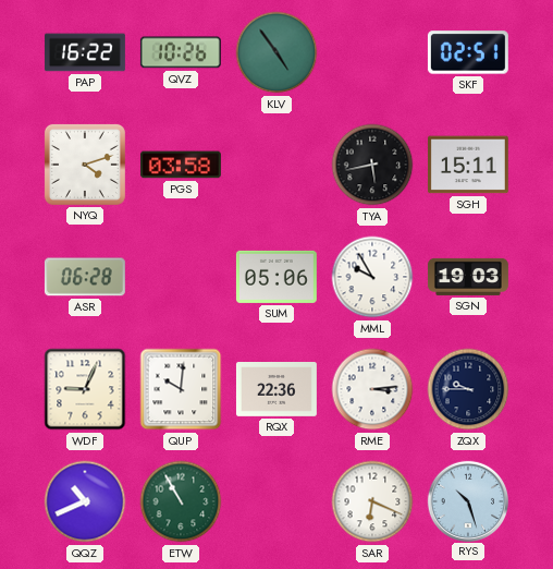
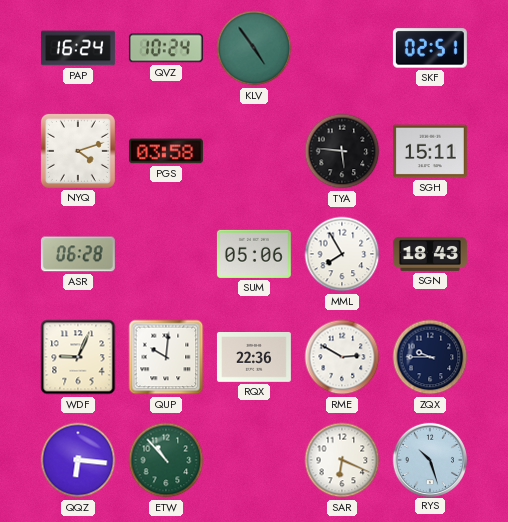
PAP: 16:22 -> 16:24
QVZ: 10:26 -> 10:24
TYA: 5:43 -> 5:46
MML: 9:55 -> 7:55
SGN: 19:03 -> 18:43
RME: 3:14 -> 2:50
QQZ: 10:41 -> 6:16
ETW: 10:55 -> 10:53
